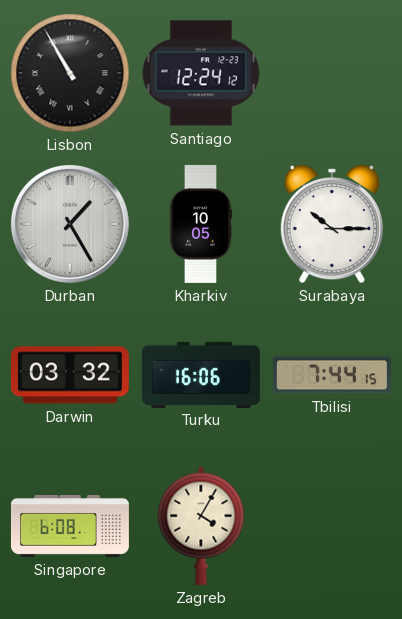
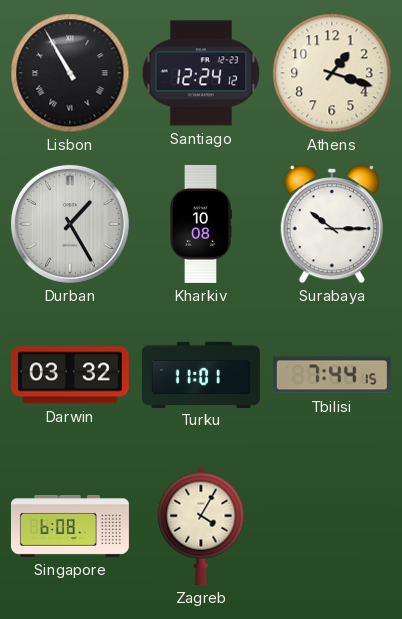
Athens: none -> 1:18
Kharkiv: 10:05 -> 10:08
Turku: 16:06 -> 11:01
